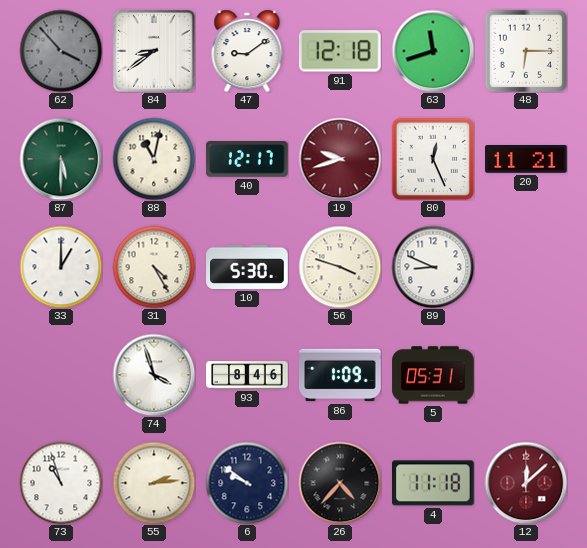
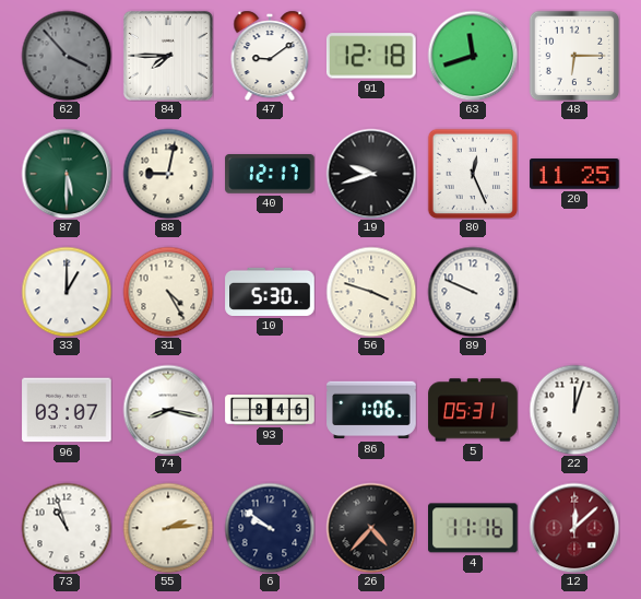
84: 8:39 -> 7:45
88: 11:02 -> 9:02
19 dial: burgundy -> black
20: 11:21 -> 11:25
89: 8:49 -> 9:49
96: none -> 03:07
74: 3:57 -> 8:17
86: 1:09 -> 1:06
22: none -> 12:03
4: 11:18 -> 11:16
